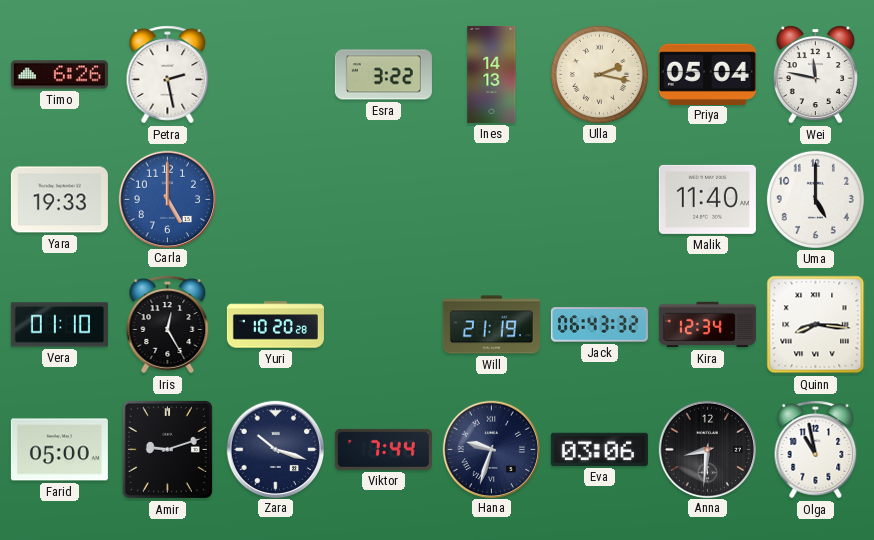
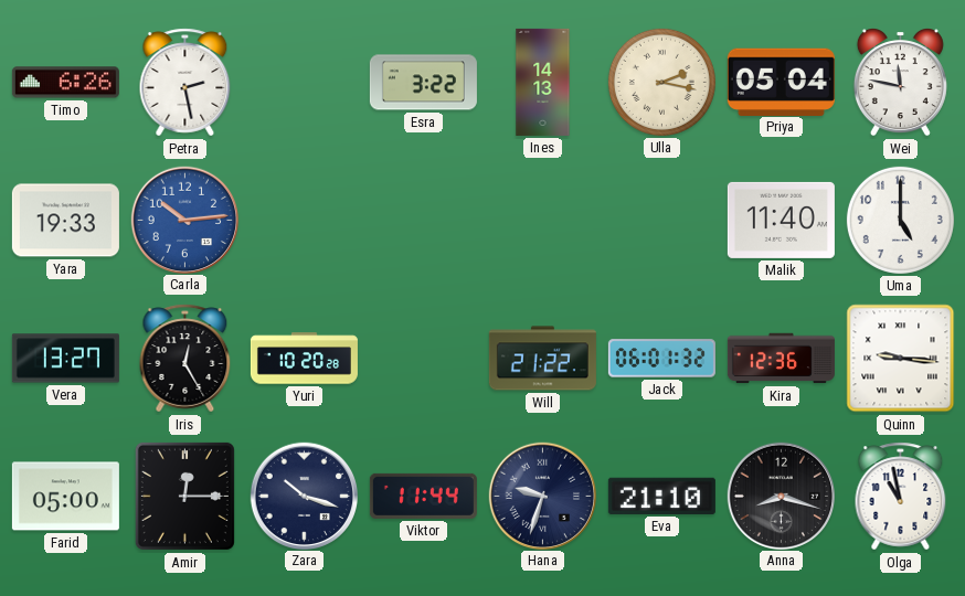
Carla: 5:00 -> 10:14
Vera: 01:10 -> 13:27
Will: 21:19 -> 21:22
Jack: 06:43 -> 06:01
Kira: 12:34 -> 12:36
Quinn: 8:16 -> 9:16
Amir: 9:12 -> 12:15
Viktor: 7:44 -> 11:44
Eva: 03:06 -> 21:10
Anna: 8:31 -> 8:18
